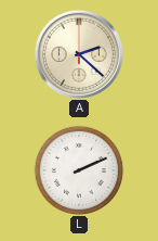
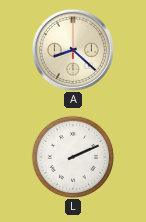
A: 2:22 -> 8:22
